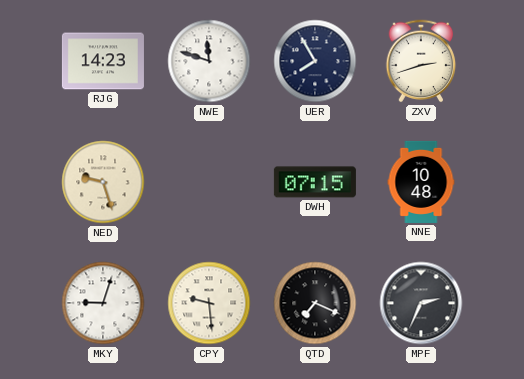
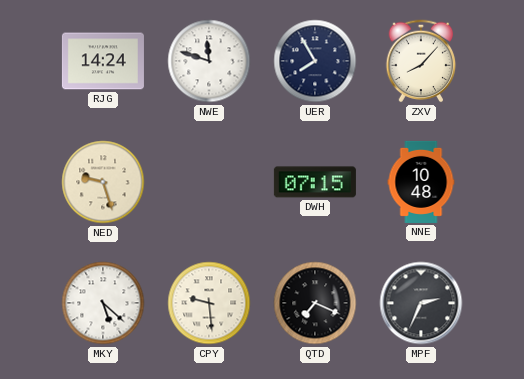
RJG: 14:23 -> 14:24
ZXV: 2:42 -> 8:07
MKY: 9:03 -> 5:22
